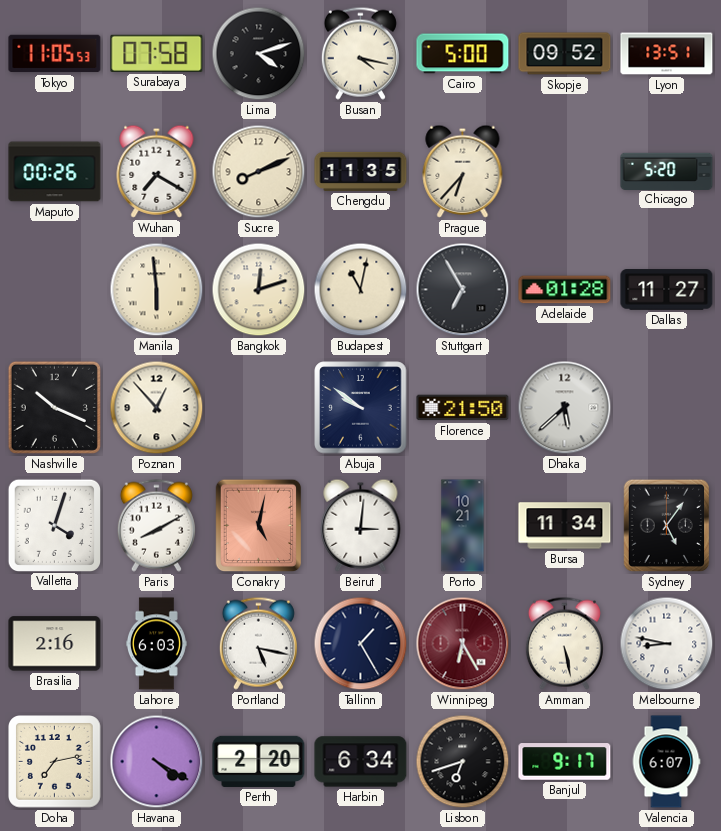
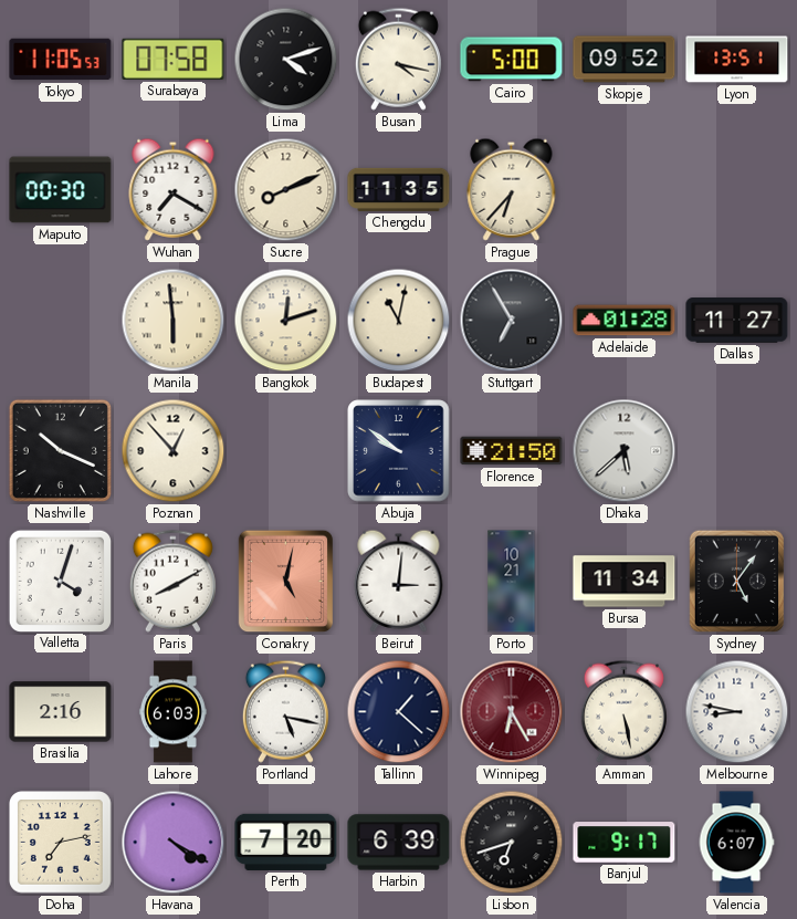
Maputo: 00:26 -> 00:30
Chicago: 5:20 -> none
Tallinn: 1:25 -> 1:22
Perth: 2:20 -> 7:20
Harbin: 6:34 -> 6:39
